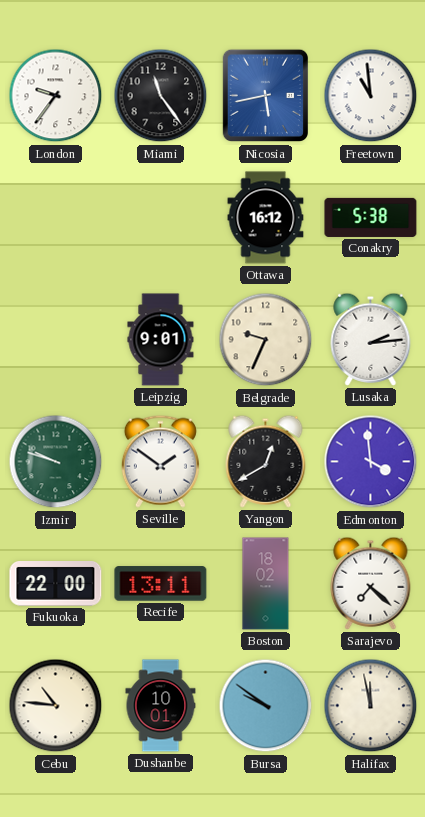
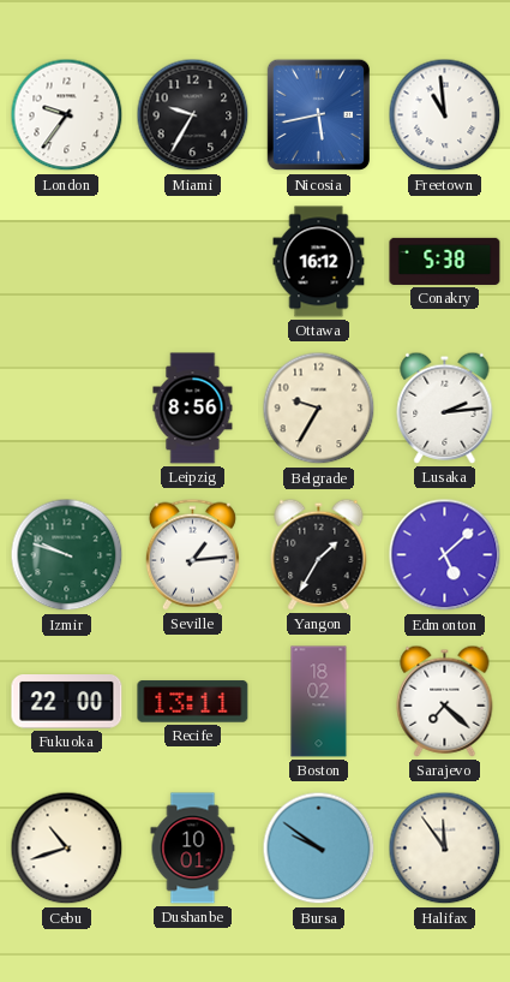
Miami: 11:24 -> 9:35
Leipzig: 9:01 -> 8:56
Belgrade: 9:34 -> 9:35
Seville: 1:51 -> 1:14
Yangon: 12:40 -> 1:35
Edmonton: 3:59 -> 5:08
Cebu: 10:46 -> 10:42
Halifax: 11:58 -> 11:54
